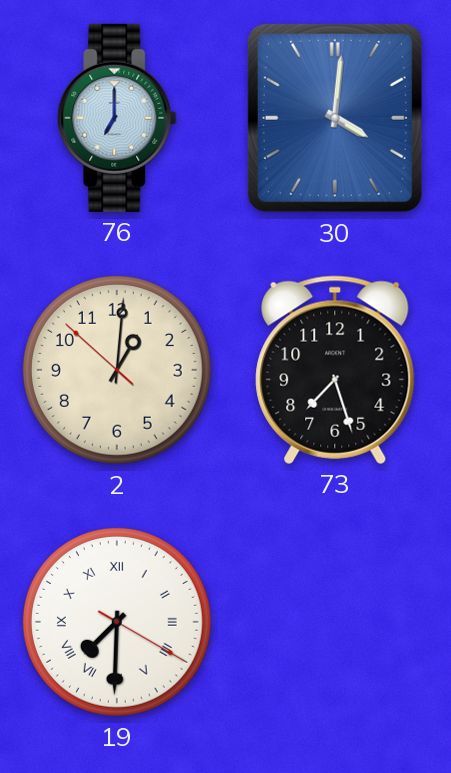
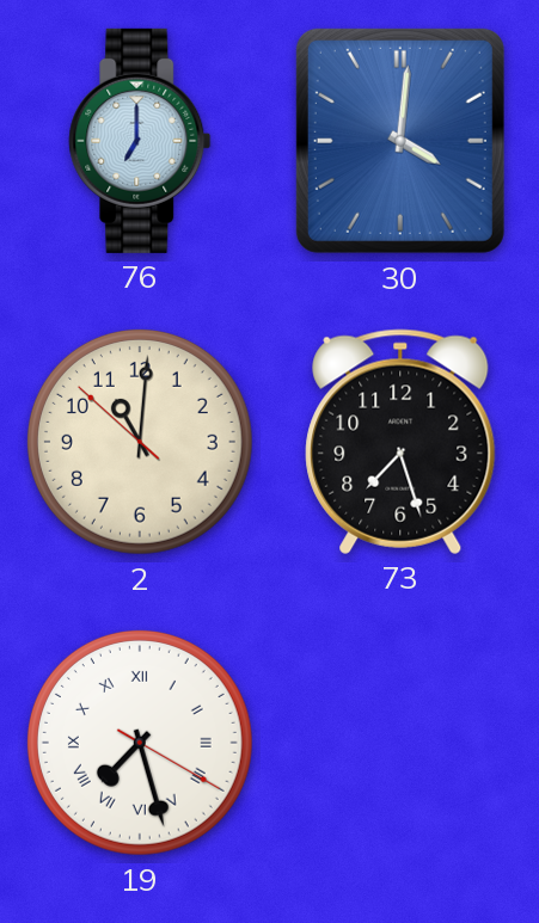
2: 1:00 -> 11:00
19: 7:30 -> 7:27
